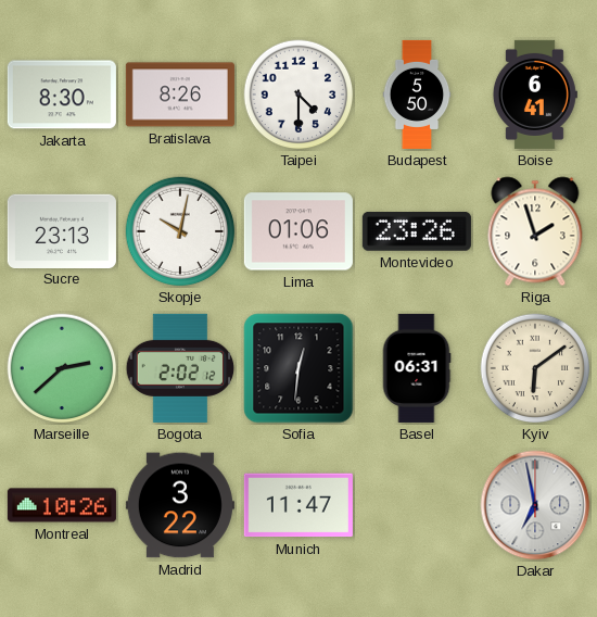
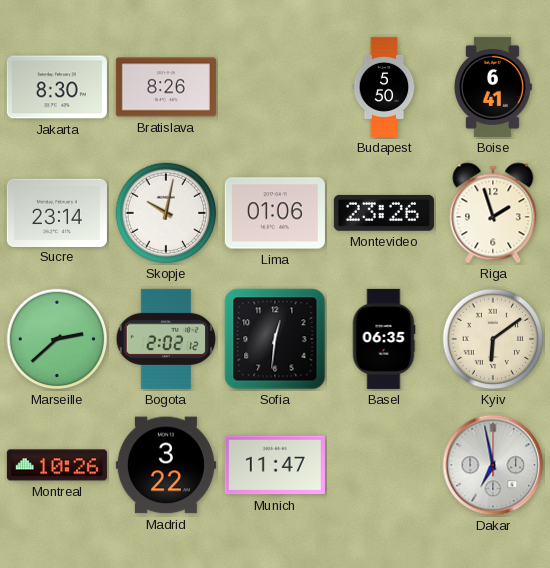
Taipei: 4:30 -> none
Sucre: 23:13 -> 23:14
Basel: 06:31 -> 06:35
